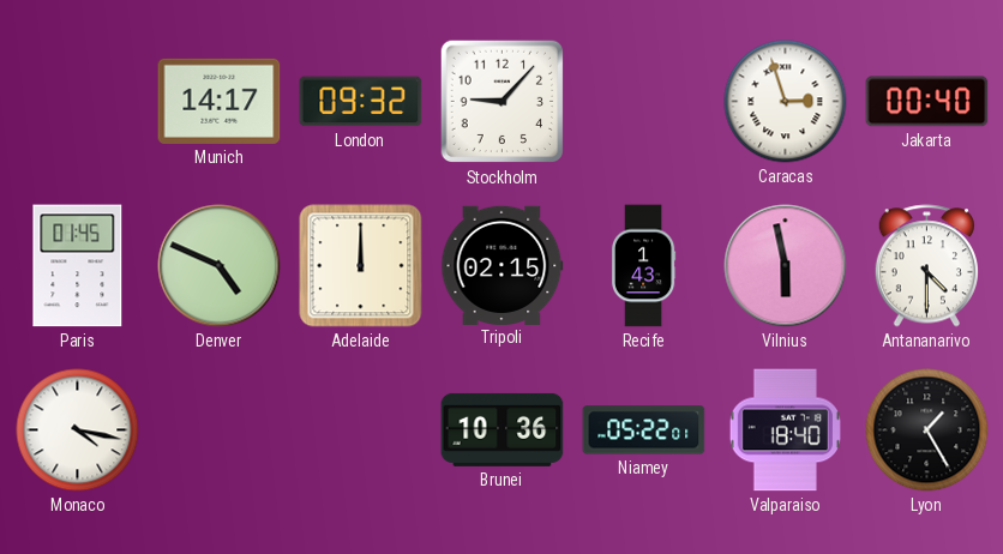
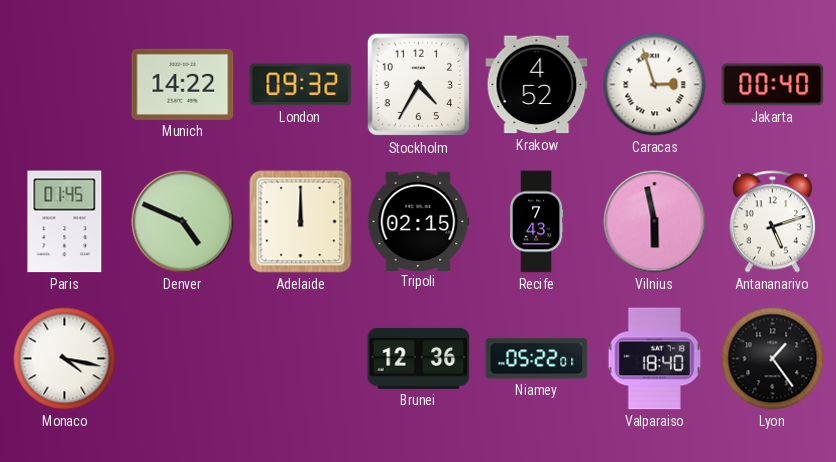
Munich: 14:17 -> 14:22
Stockholm: 9:07 -> 4:35
Krakow: none -> 4:52
Recife: 1:43 -> 7:43
Antananarivo: 4:30 -> 5:12
Brunei: 10:36 -> 12:36
Lyon: 1:25 -> 1:24
